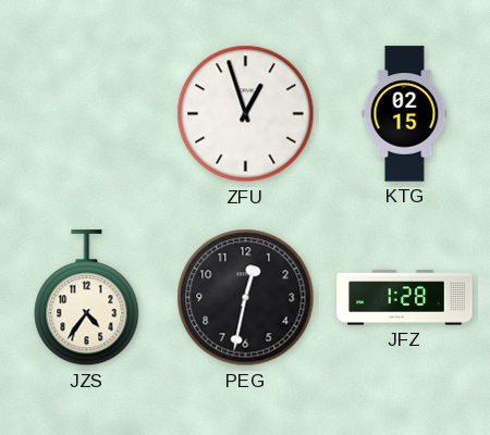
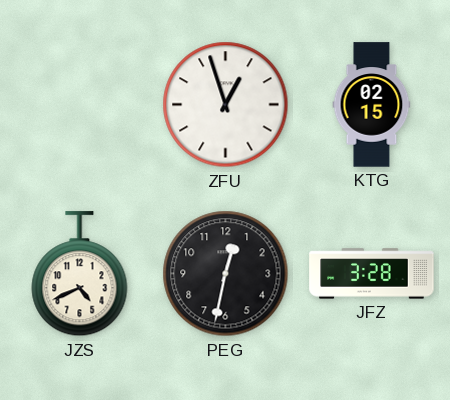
JZS: 4:36 -> 4:41
JFZ: 1:28 -> 3:28
